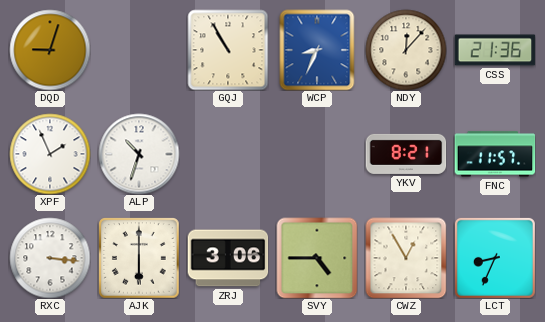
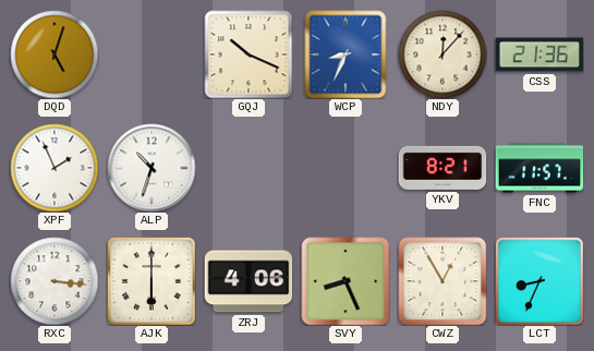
DQD: 9:03 -> 5:03
GQJ: 10:55 -> 10:19
ZRJ: 3:06 -> 4:06
SVY: 4:45 -> 8:26
